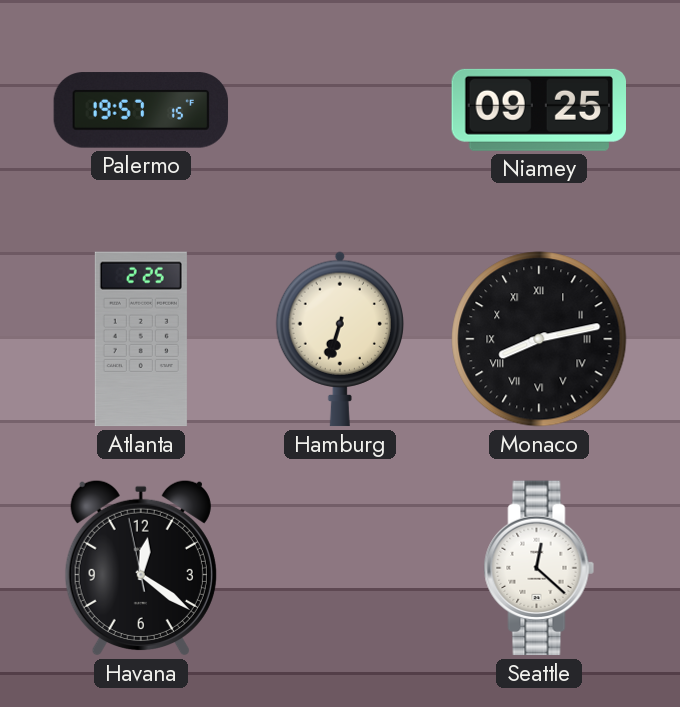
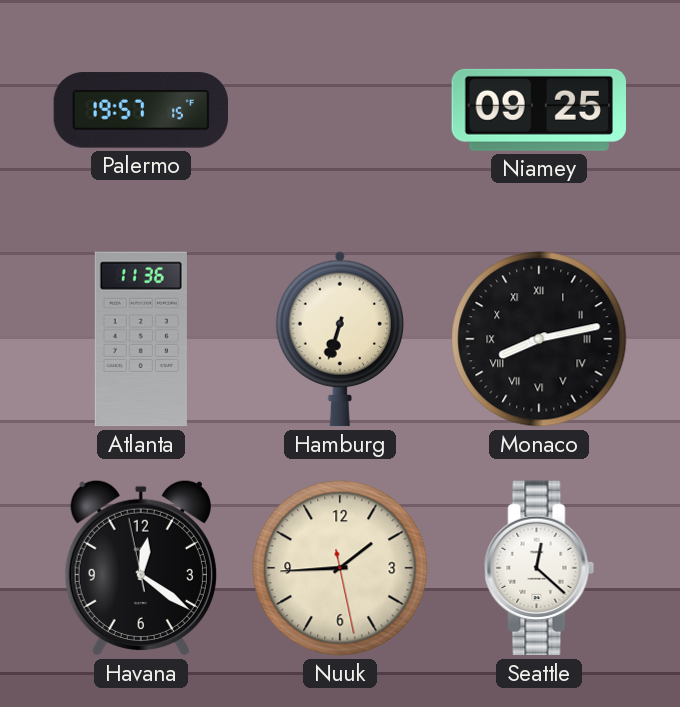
Atlanta: 2:25 -> 11:36
Nuuk: none -> 1:44
